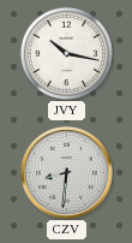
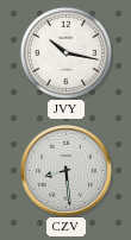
CZV: 8:31 -> 8:29
